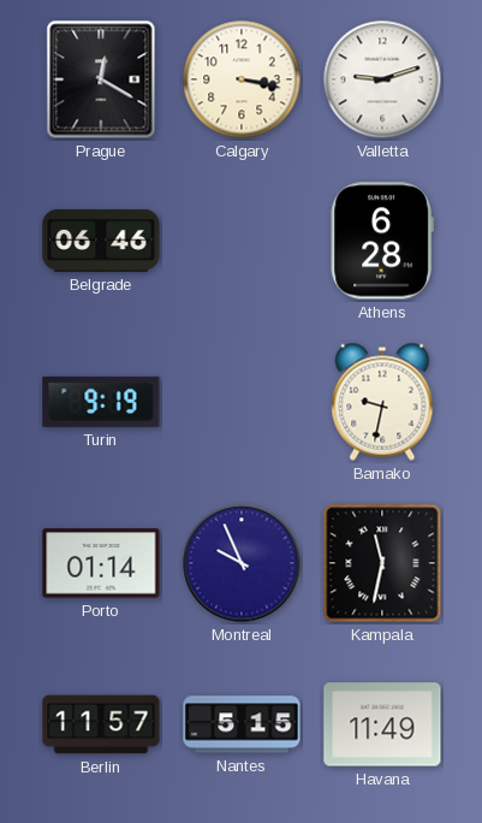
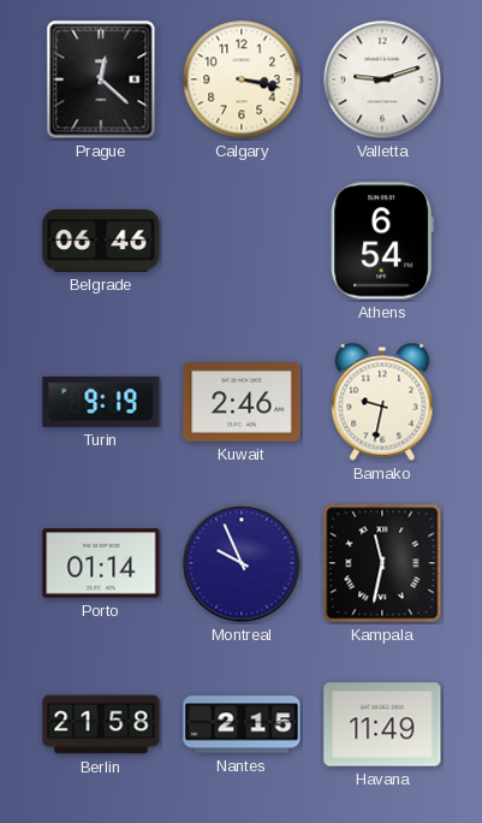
Prague: 12:20 -> 12:22
Athens: 6:28 -> 6:54
Kuwait: none -> 2:46
Berlin: 11:57 -> 21:58
Nantes: 5:15 -> 2:15
